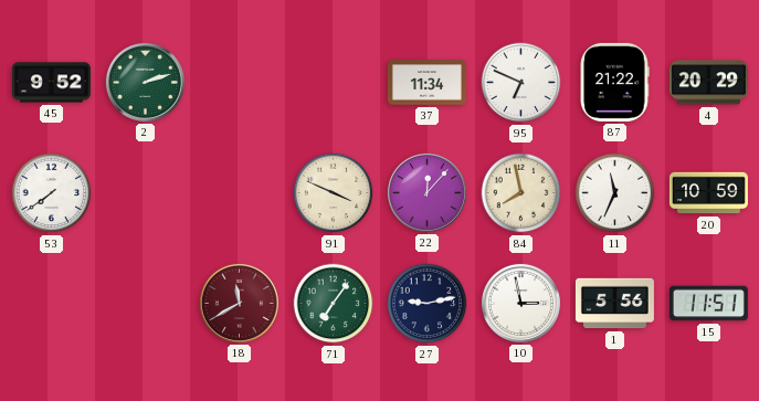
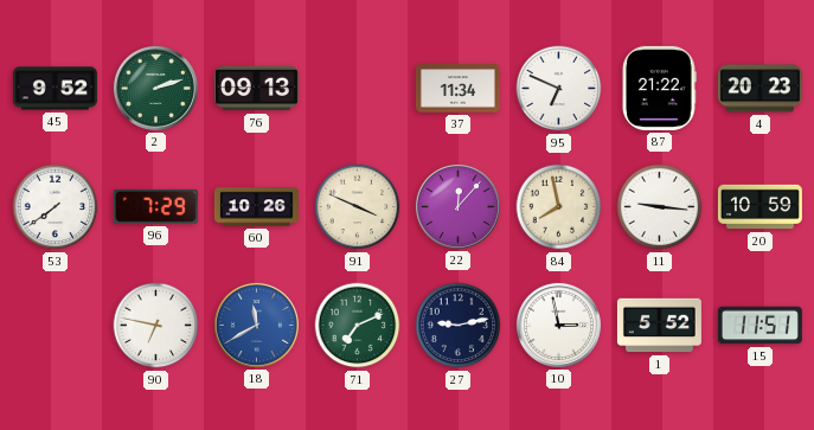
76: none -> 09:13
4: 20:29 -> 20:23
96: none -> 7:29
60: none -> 10:26
11: 11:34 -> 9:16
90: none -> 6:47
18 dial: burgundy -> blue
71: 7:06 -> 7:11
1: 5:56 -> 5:52
